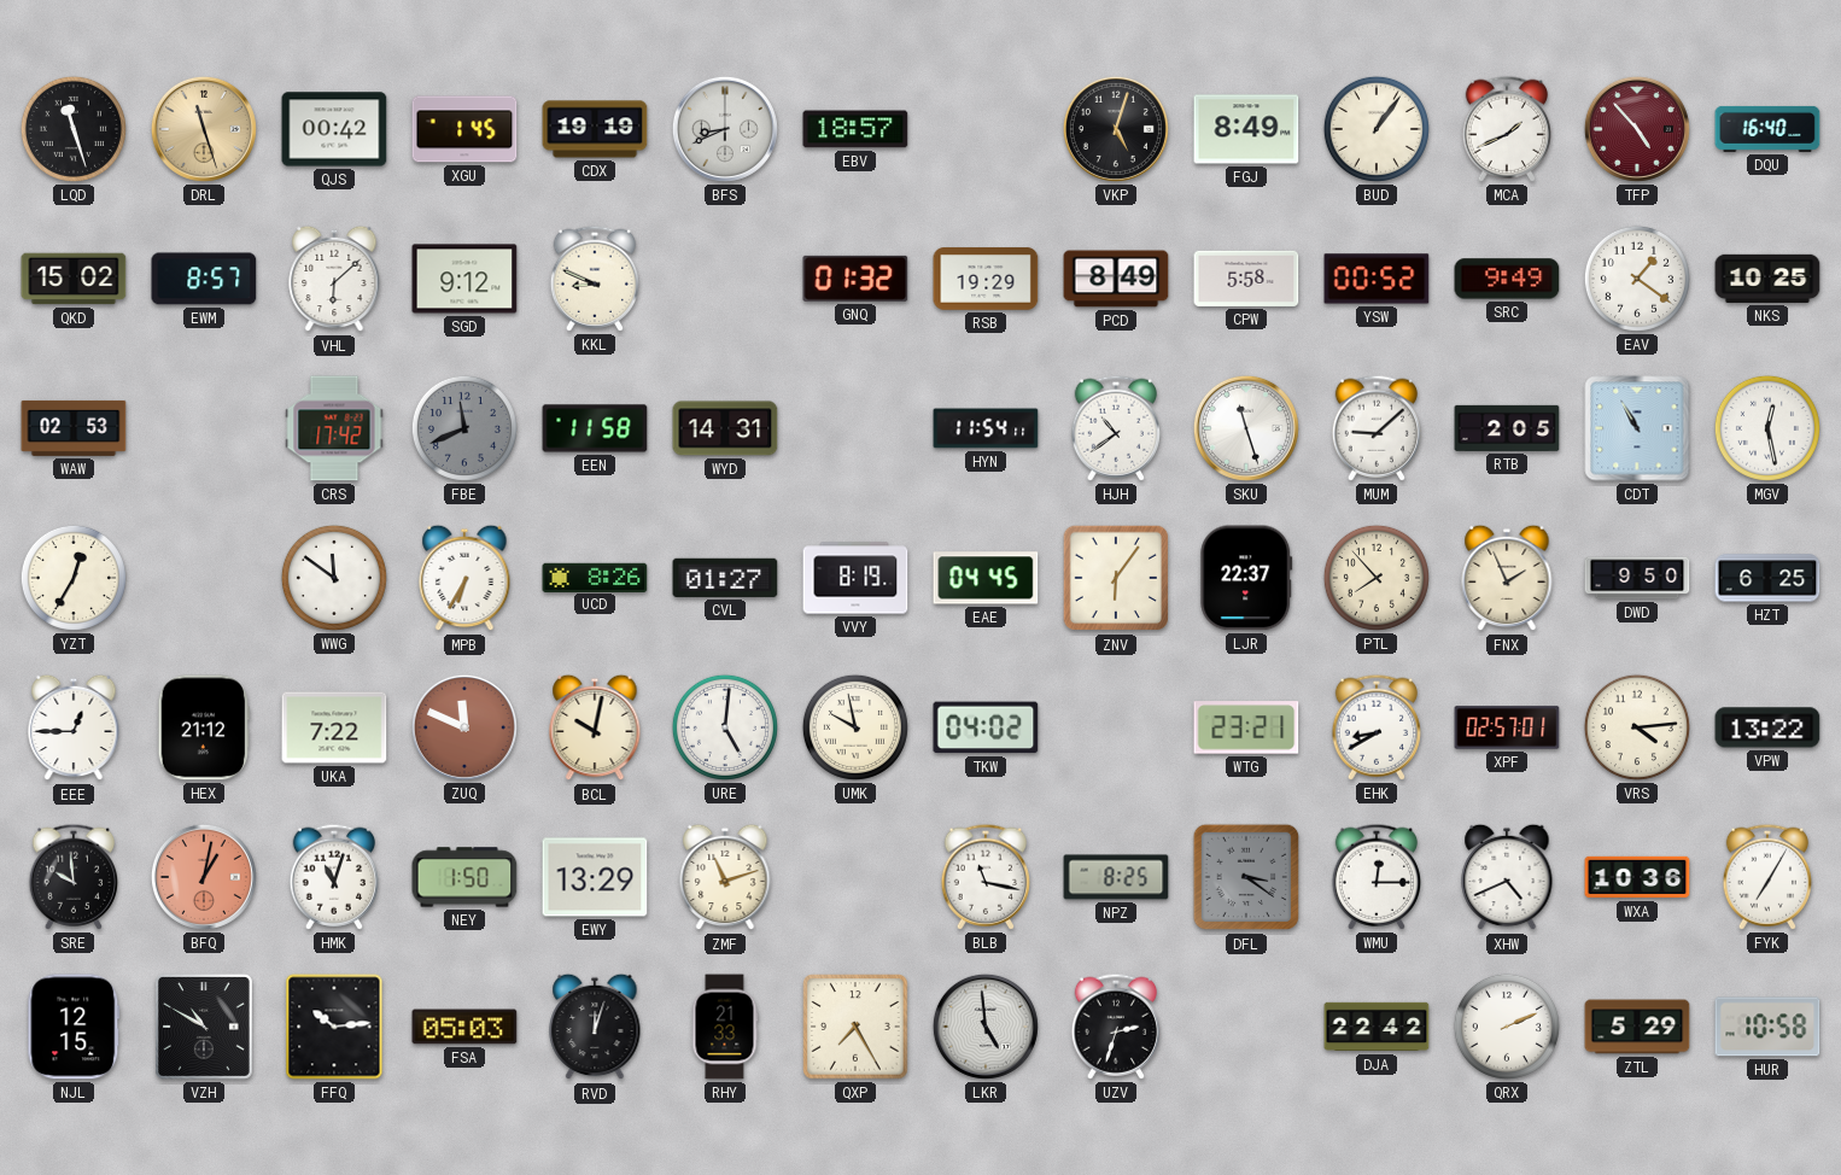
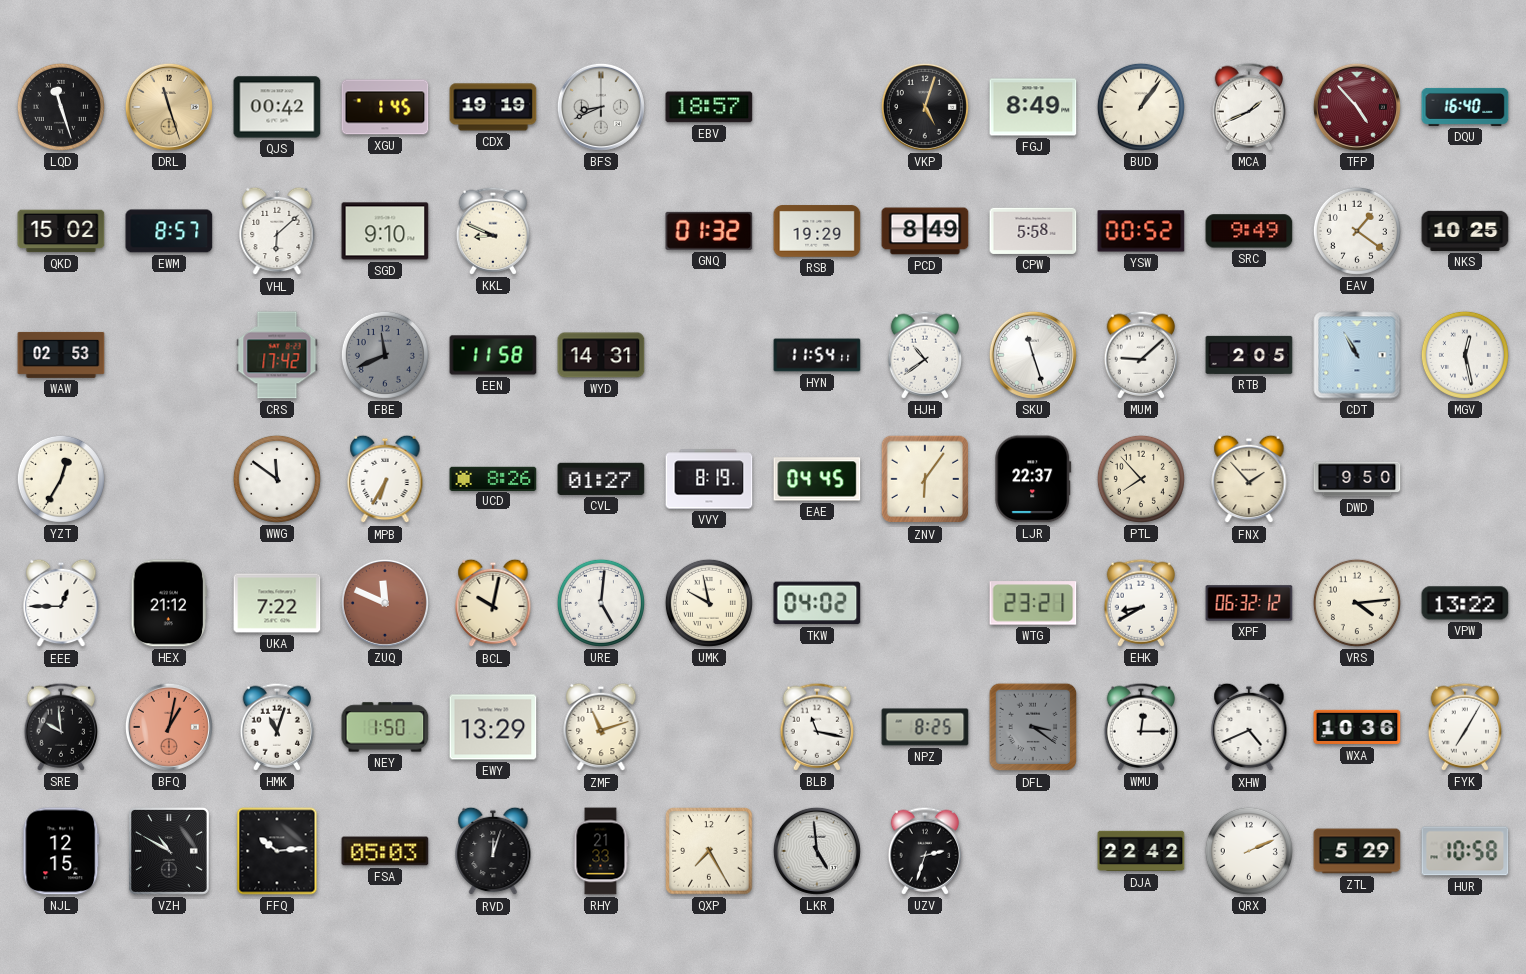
SGD: 9:12 -> 9:10
FNX: 1:56 -> 1:53
HZT: 6:25 -> none
XPF: 02:57 -> 06:32
